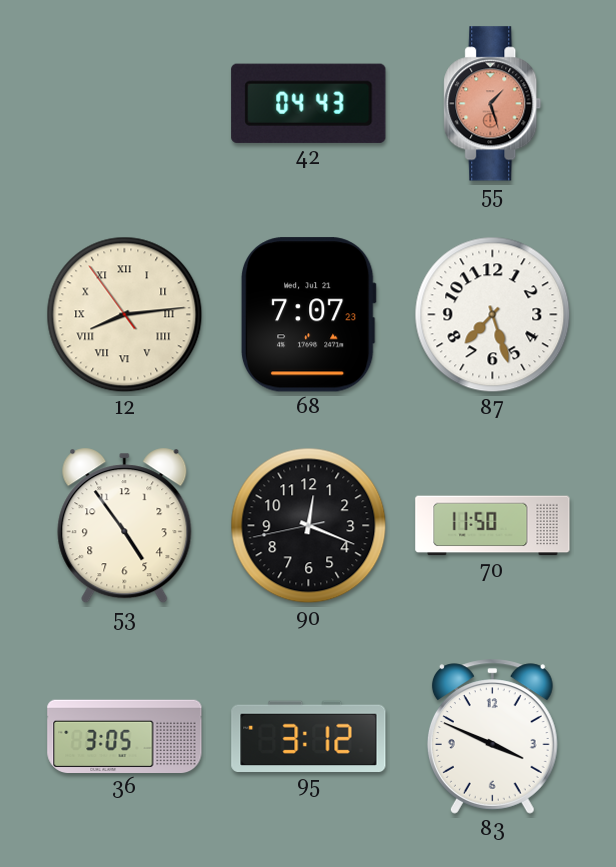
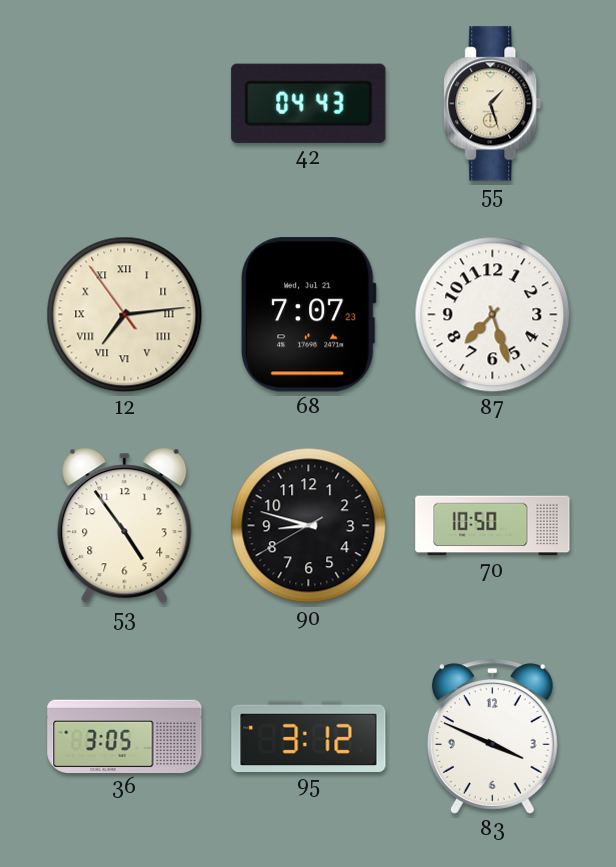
55 dial: salmon -> cream
12: 8:13 -> 7:13
90: 12:18 -> 8:47
70: 11:50 -> 10:50
